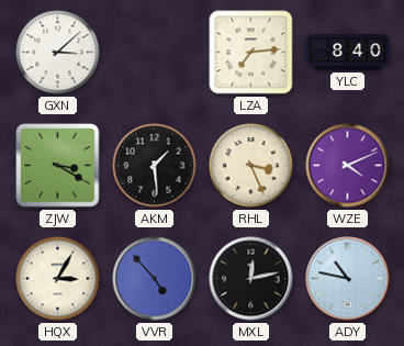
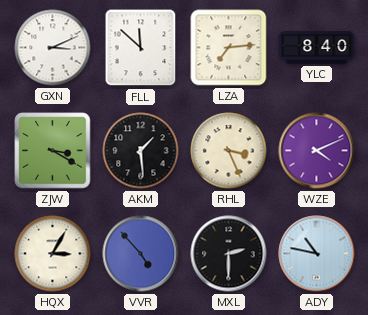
GXN: 3:08 -> 3:11
FLL: none -> 11:52
MXL: 12:13 -> 2:30
